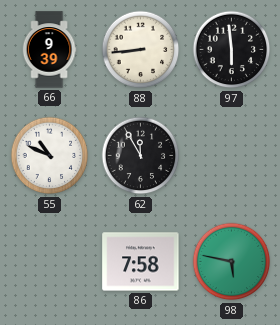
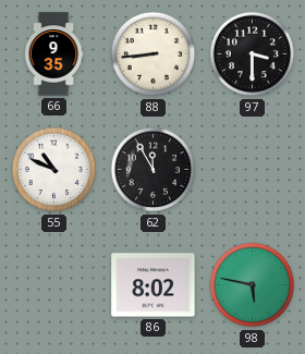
66: 9:39 -> 9:35
97: 5:59 -> 3:30
86: 7:58 -> 8:02
